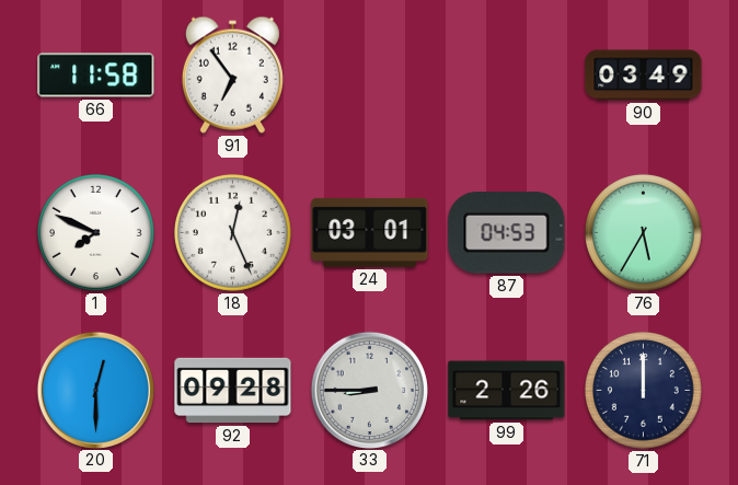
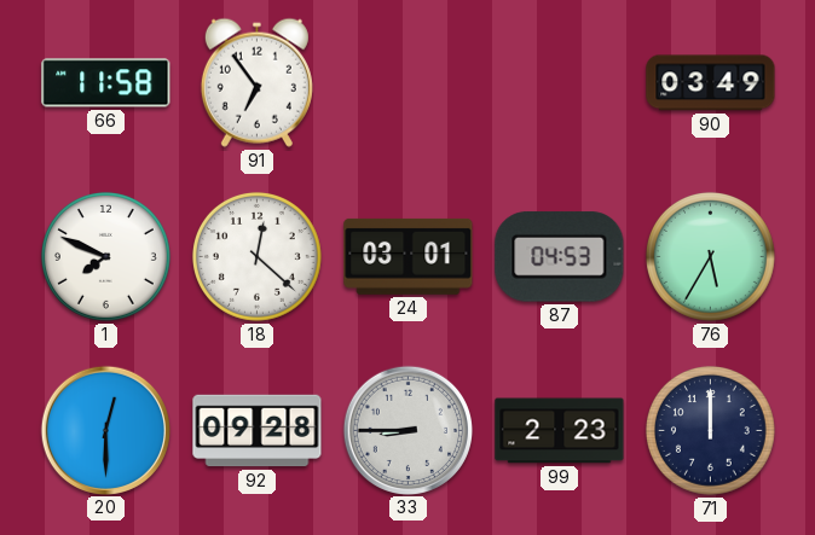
18: 12:26 -> 12:22
99: 2:26 -> 2:23
